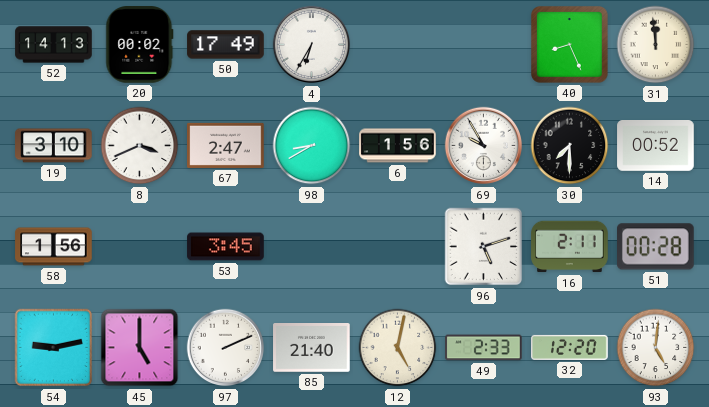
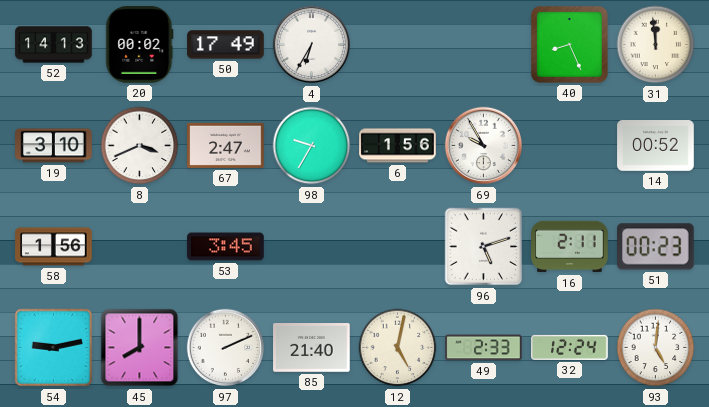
98: 8:40 -> 9:35
30: 7:30 -> none
51: 00:28 -> 00:23
45: 5:00 -> 8:00
32: 12:20 -> 12:24
